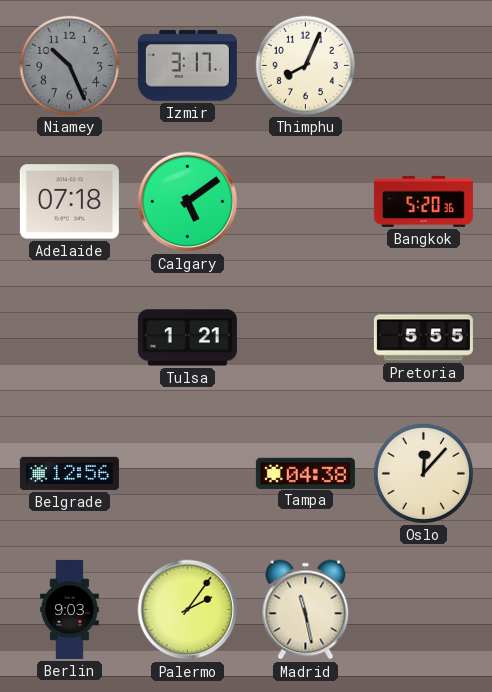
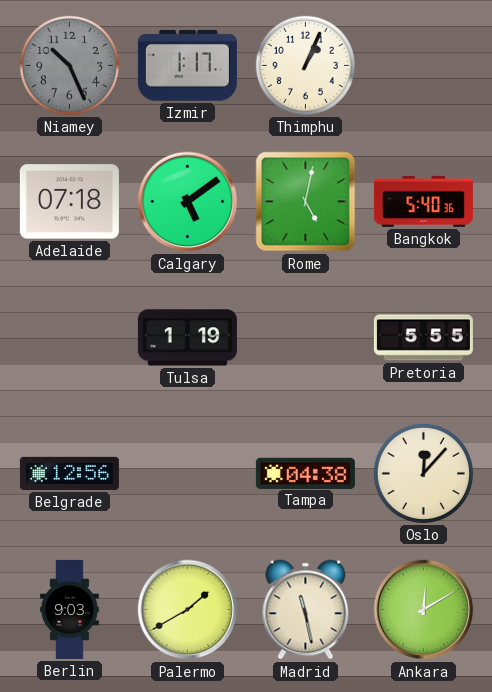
Izmir: 3:17 -> 1:17
Thimphu: 8:04 -> 1:04
Rome: none -> 5:02
Bangkok: 5:20 -> 5:40
Tulsa: 1:21 -> 1:19
Palermo: 2:06 -> 1:40
Ankara: none -> 12:10
